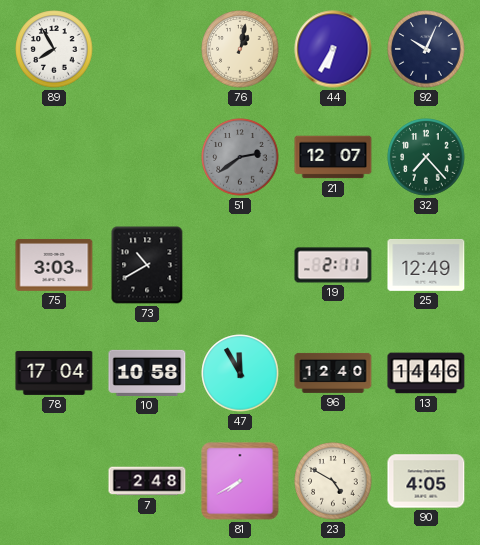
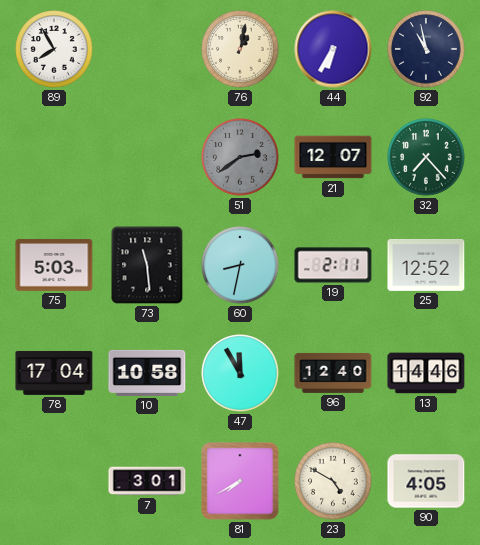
92: 10:04 -> 10:58
75: 3:03 -> 5:03
73: 10:40 -> 11:29
60: none -> 8:32
25: 12:49 -> 12:52
7: 2:48 -> 3:01
